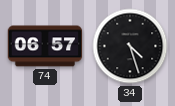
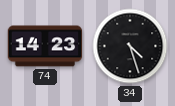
74: 06:57 -> 14:23
